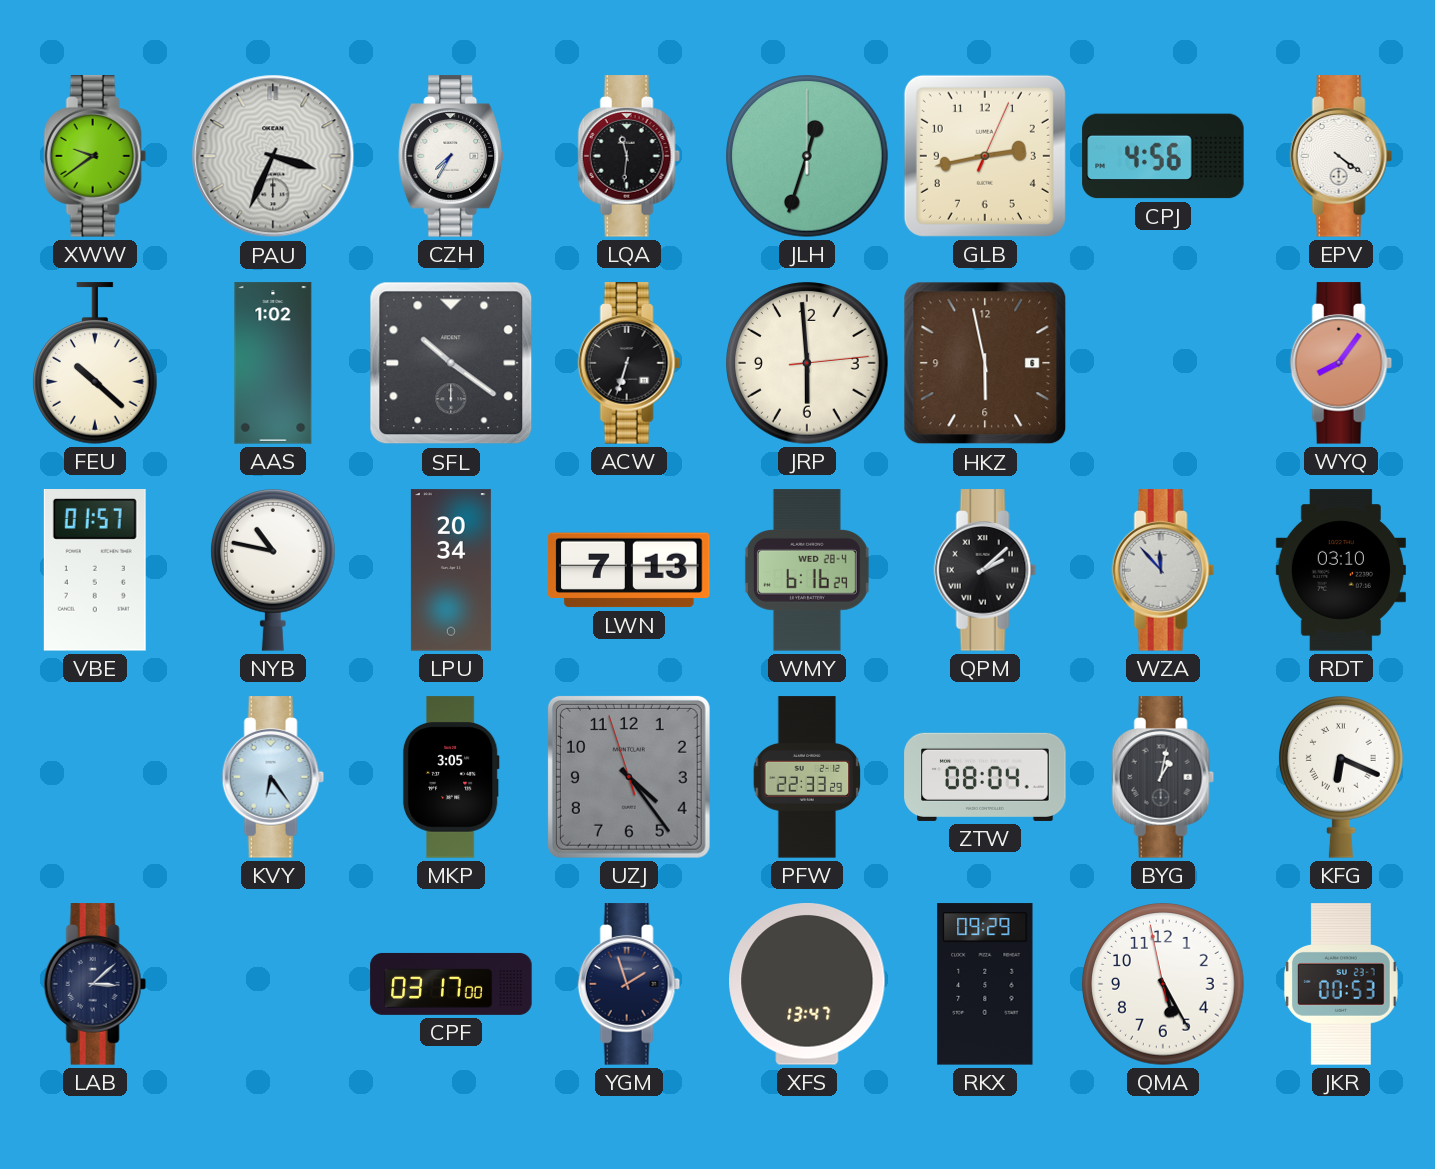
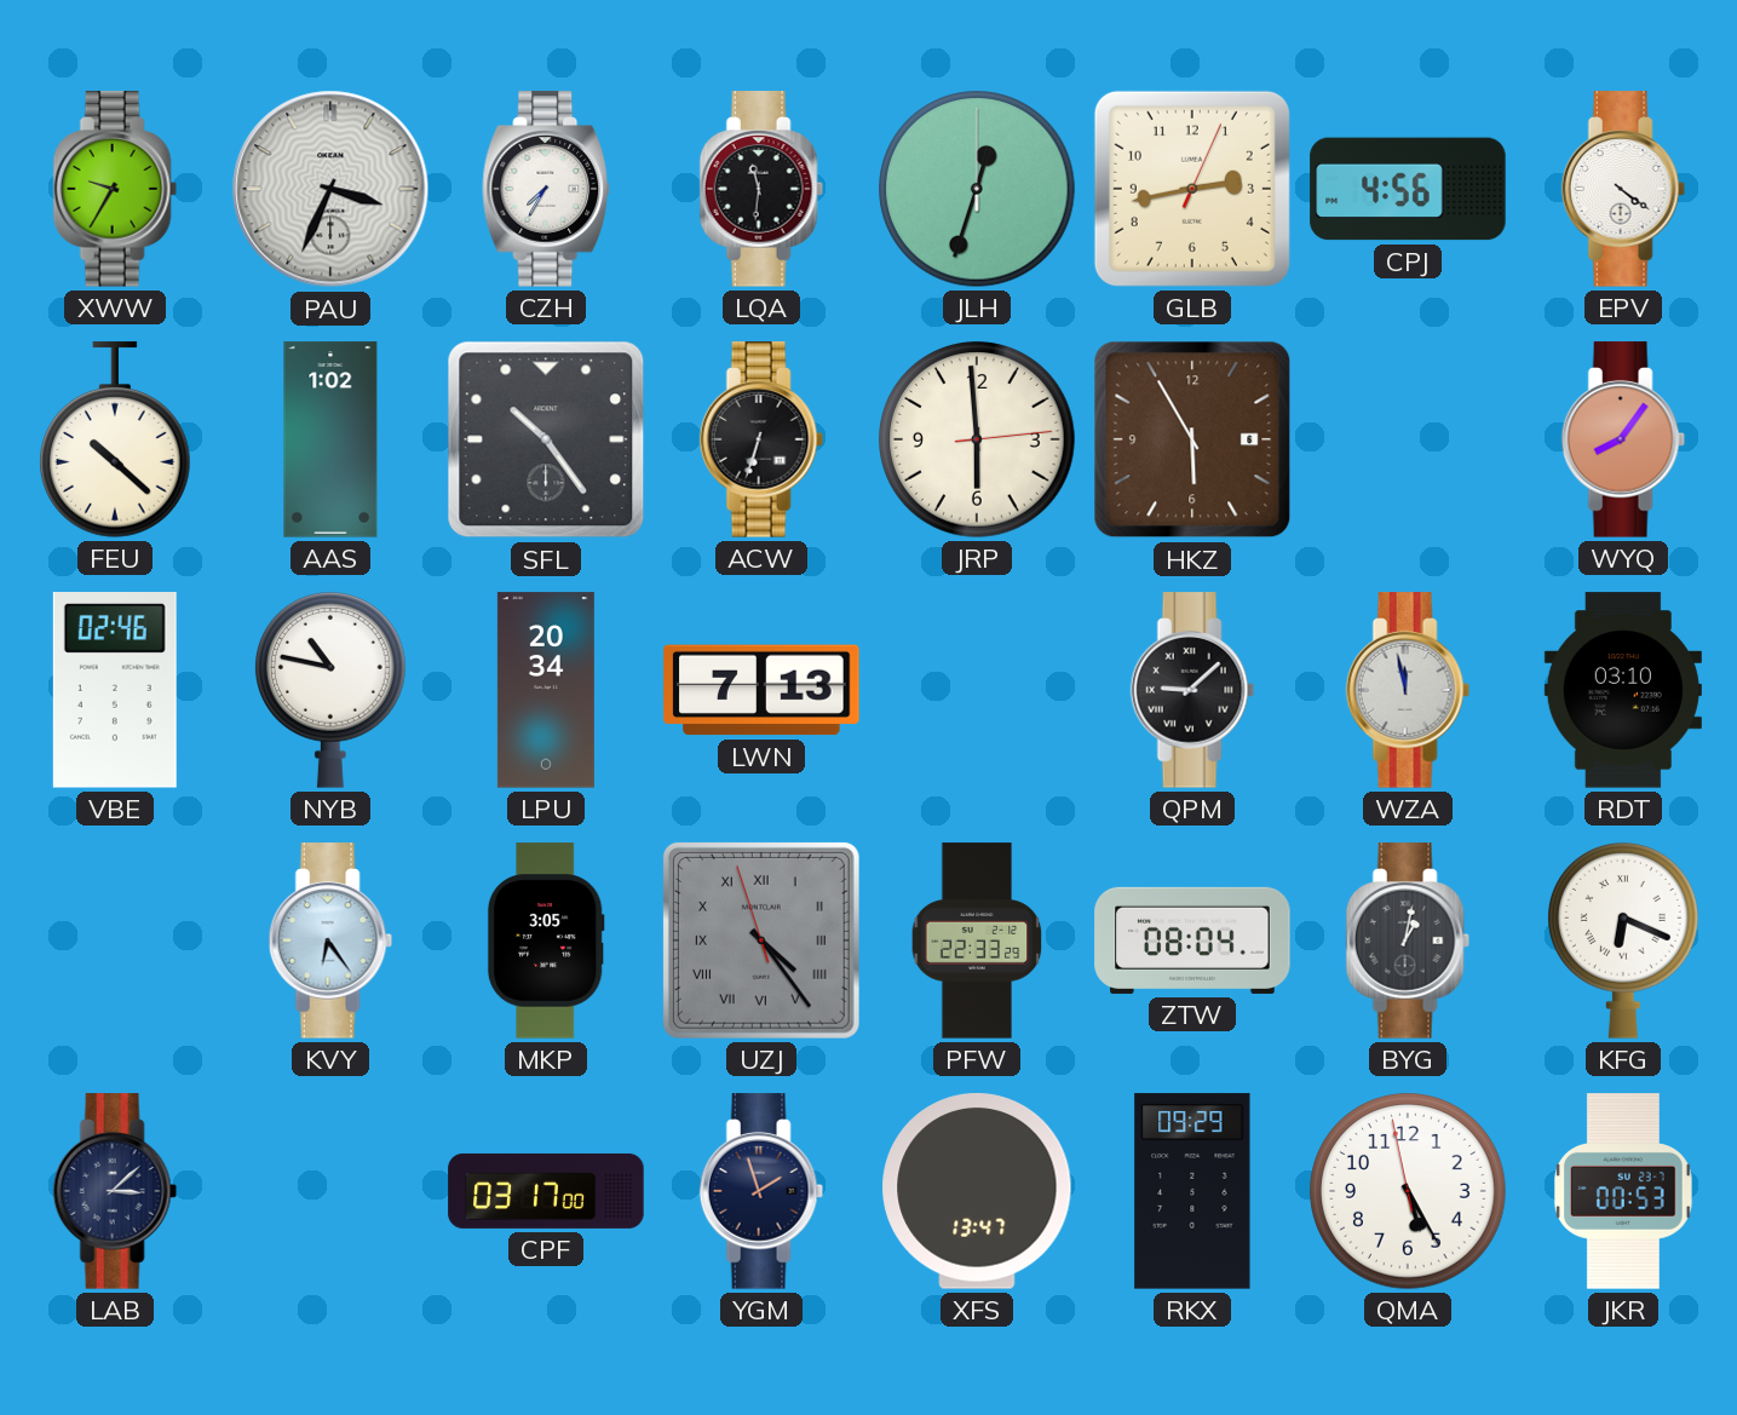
XWW: 9:39 -> 9:35
SFL: 10:21 -> 10:24
HKZ: 5:58 -> 5:55
VBE: 01:57 -> 02:46
WMY: 6:16 -> none
QPM: 2:08 -> 9:08
WZA: 11:53 -> 11:58
UZJ numerals: Arabic -> Roman
